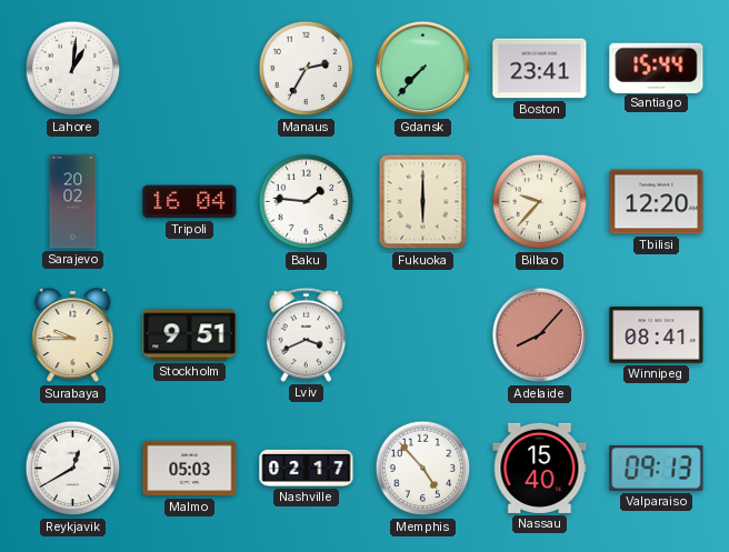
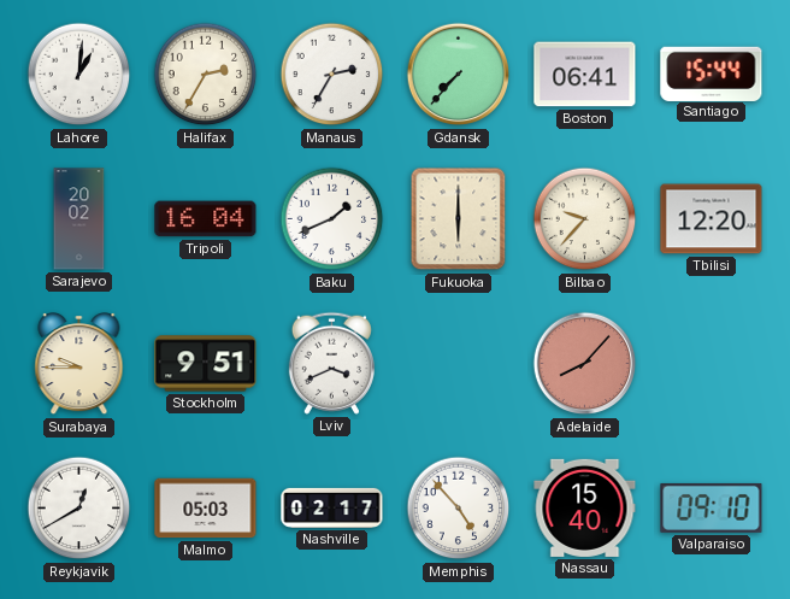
Halifax: none -> 2:35
Boston: 23:41 -> 06:41
Baku: 1:46 -> 1:41
Winnipeg: 08:41 -> none
Valparaiso: 09:13 -> 09:10
